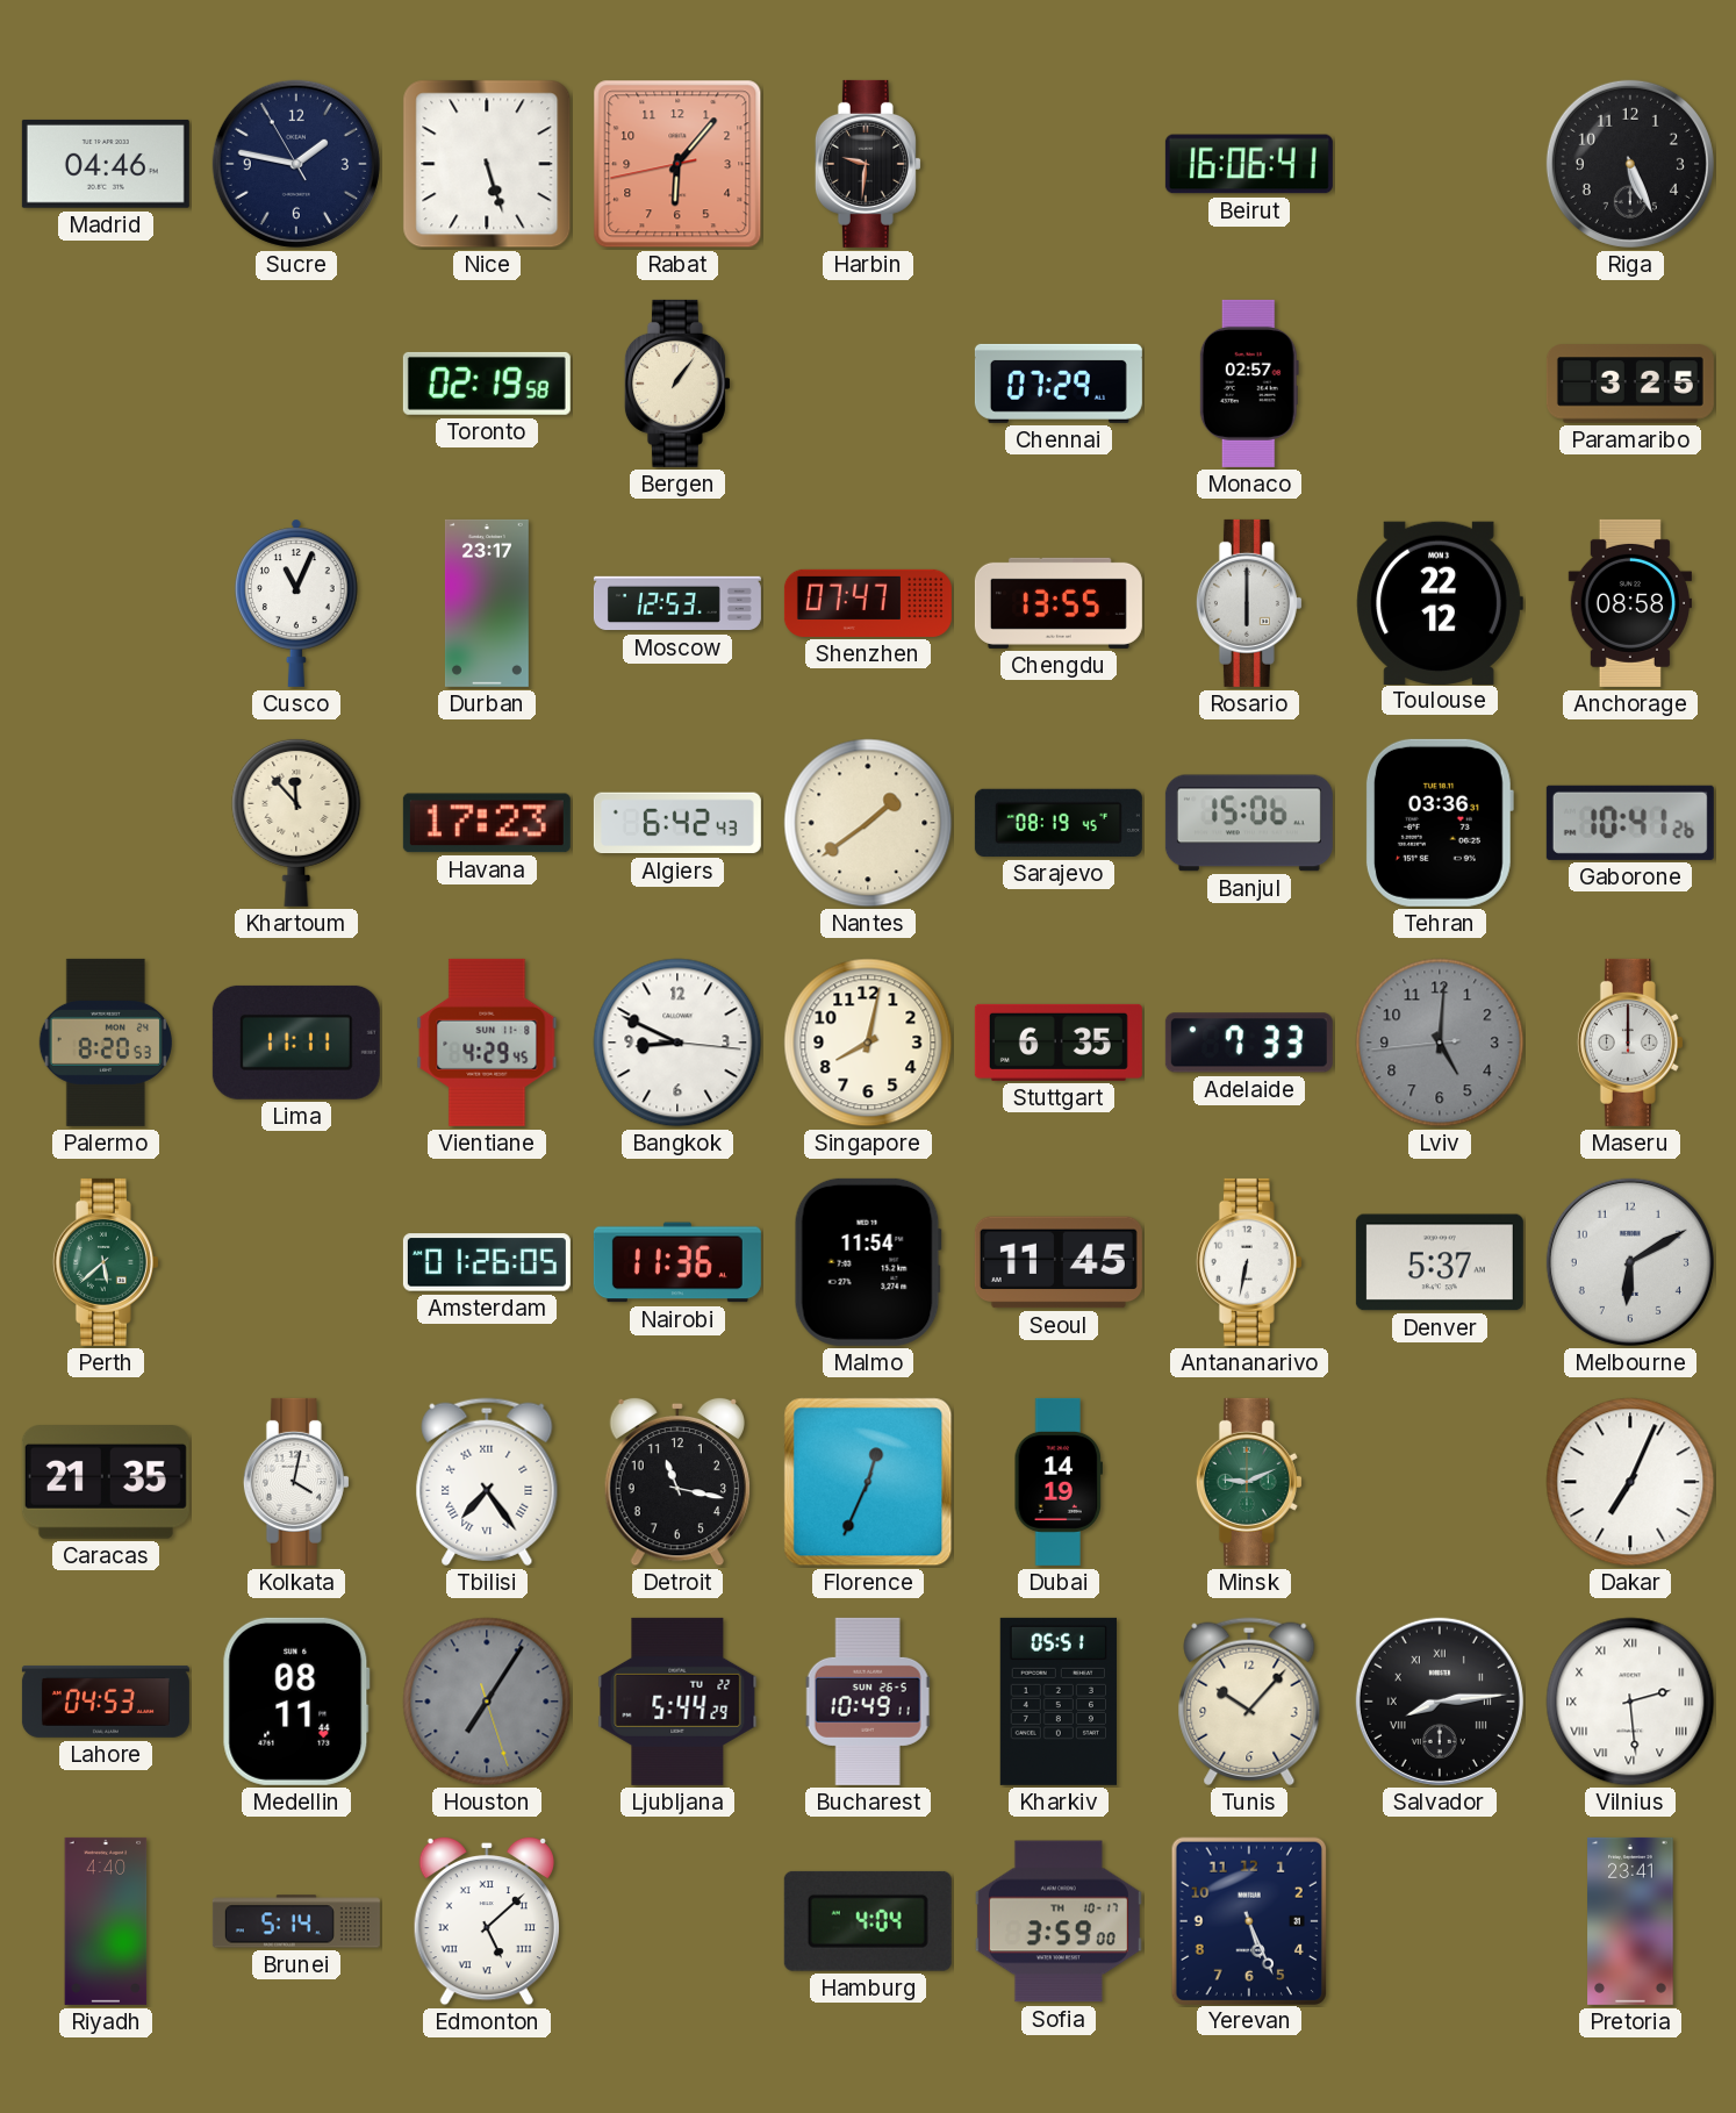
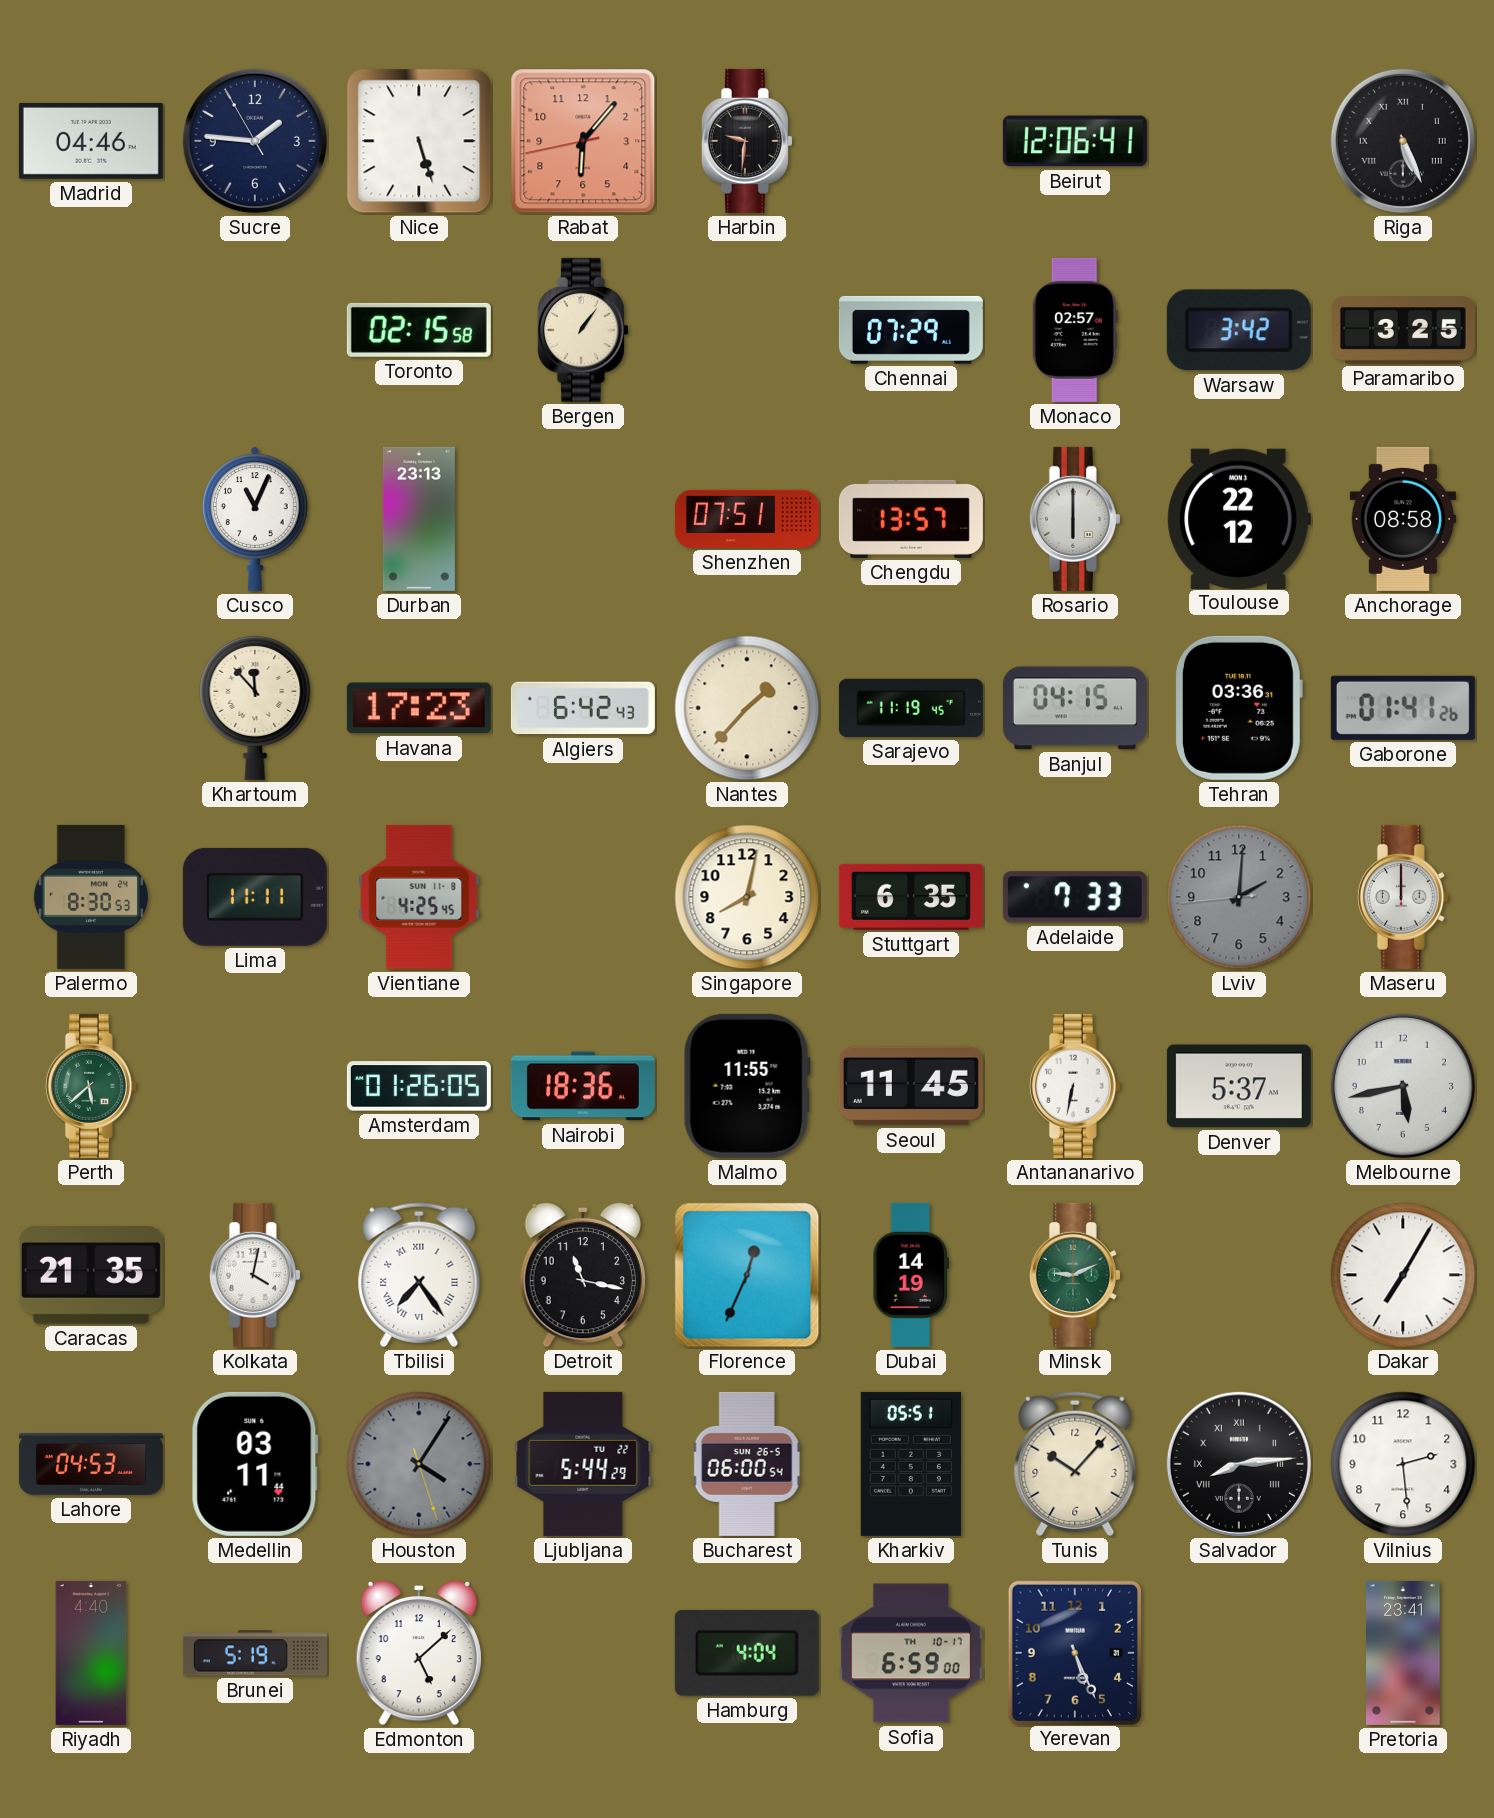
Sucre: 1:46 -> 1:45
Beirut: 16:06 -> 12:06
Riga numerals: Arabic -> Roman
Toronto: 02:19 -> 02:15
Warsaw: none -> 3:42
Durban: 23:17 -> 23:13
Moscow: 12:53 -> none
Shenzhen: 07:47 -> 07:51
Chengdu: 13:55 -> 13:57
Nantes: 1:39 -> 1:37
Sarajevo: 08:19 -> 11:19
Banjul: 15:06 -> 04:15
Gaborone: 10:41 -> 01:41
Palermo: 8:20 -> 8:30
Vientiane: 4:29 -> 4:25
Bangkok: 8:49 -> none
Lviv: 5:00 -> 2:00
Nairobi: 11:36 -> 18:36
Malmo: 11:54 -> 11:55
Melbourne: 6:10 -> 5:43
Dakar: 7:04 -> 7:05
Medellin: 08:11 -> 03:11
Houston: 7:05 -> 4:05
Bucharest: 10:49 -> 06:00
Vilnius numerals: Roman -> Arabic
Brunei: 5:14 -> 5:19
Edmonton numerals: Roman -> Arabic
Sofia: 3:59 -> 6:59
